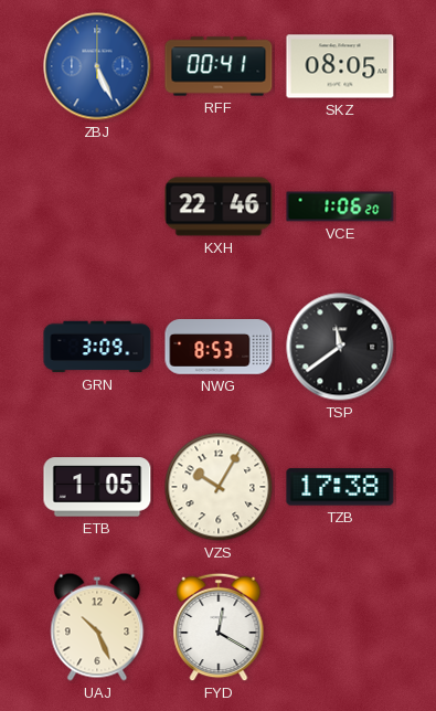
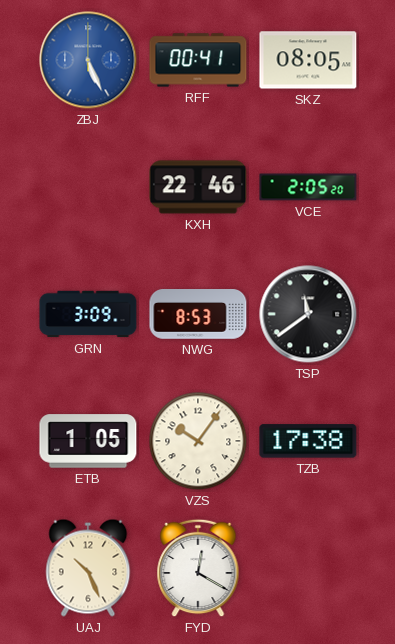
VCE: 1:06 -> 2:05
VZS: 10:05 -> 10:06
